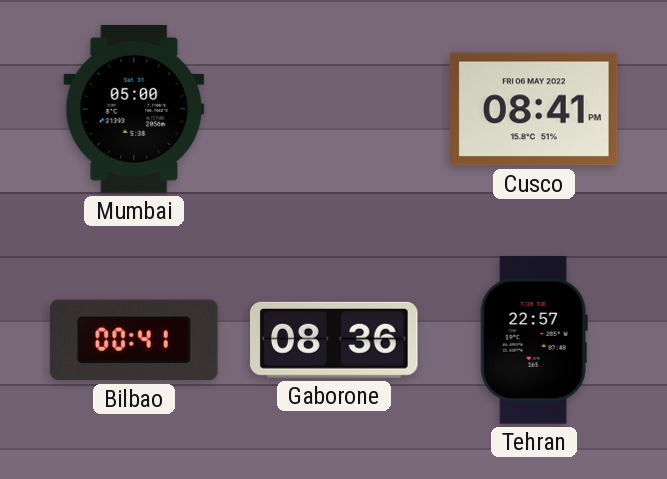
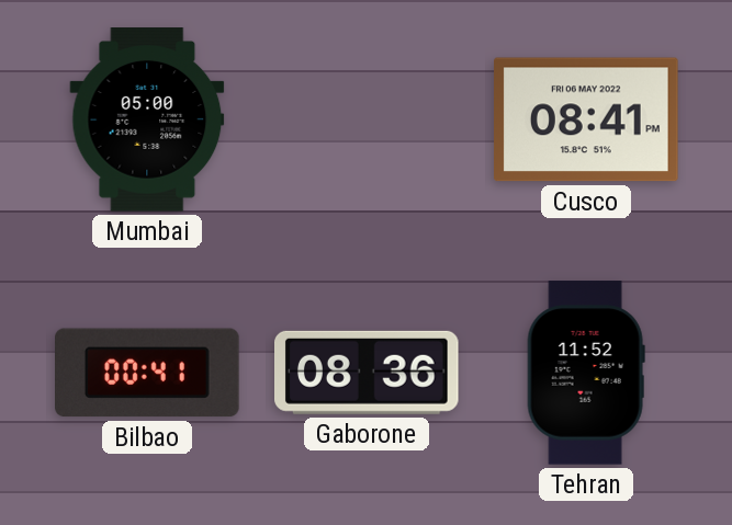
Tehran: 22:57 -> 11:52
